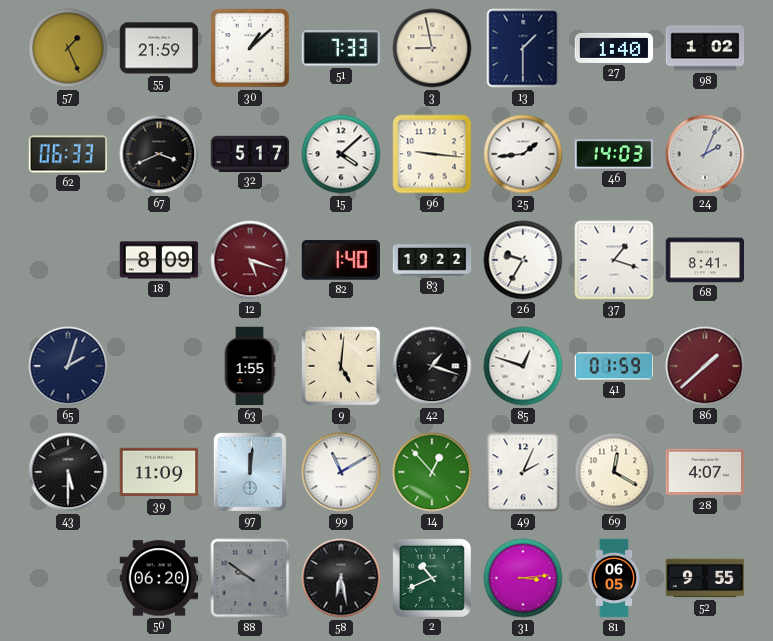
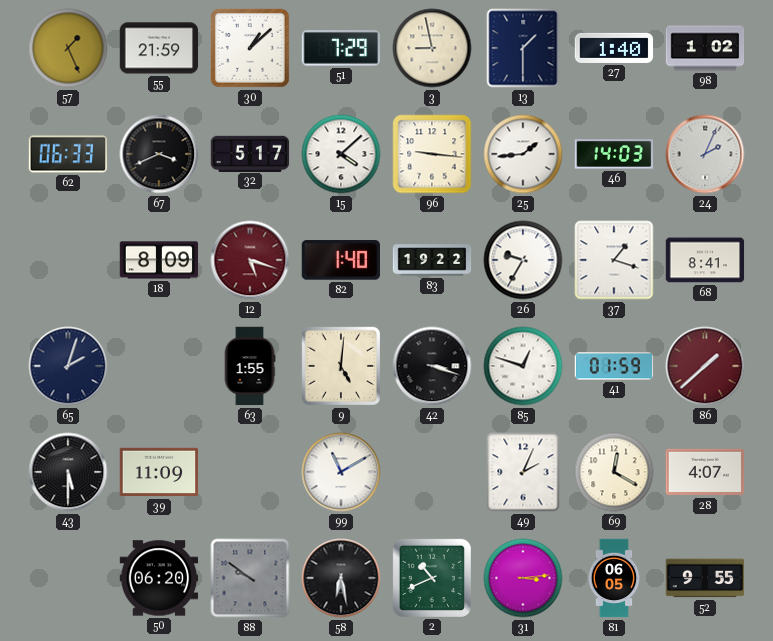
51: 7:33 -> 7:29
42: 1:18 -> 3:18
97: 12:01 -> none
14: 12:53 -> none
